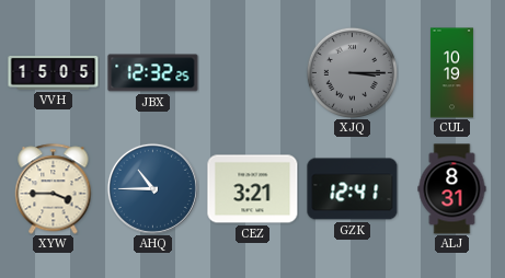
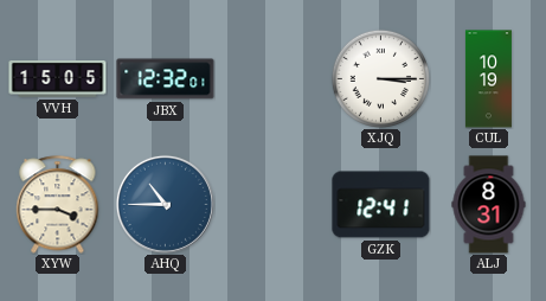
JBX: 12:32:25 -> 12:32:01
XJQ dial: grey -> white
CEZ: 3:21 -> none
